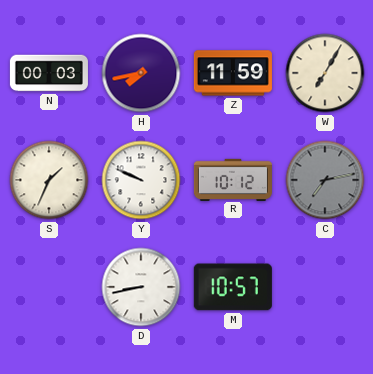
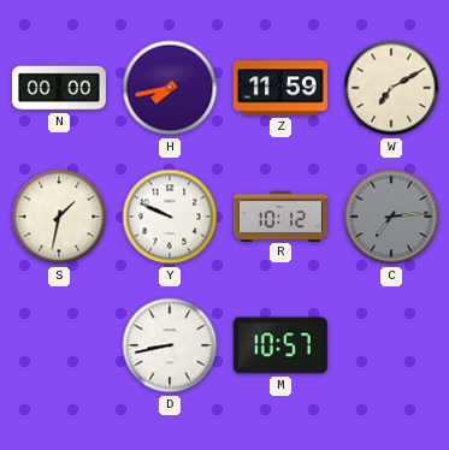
N: 00:03 -> 00:00
W: 7:05 -> 7:10
S: 1:34 -> 1:32
C: 7:13 -> 7:14
